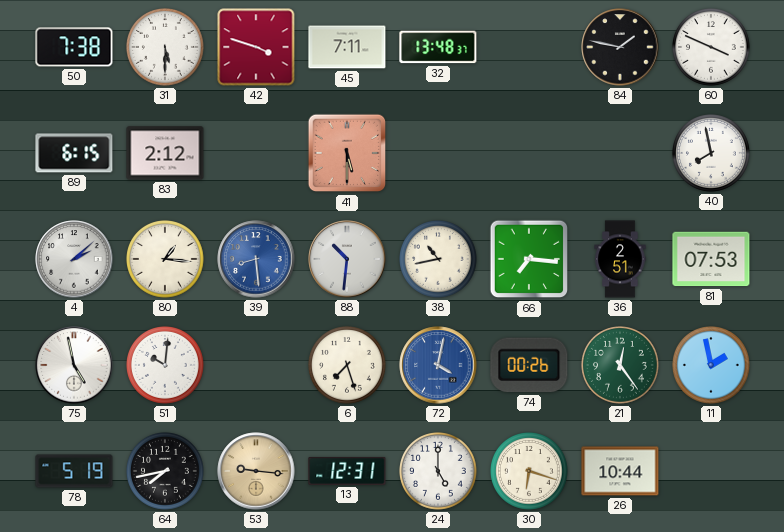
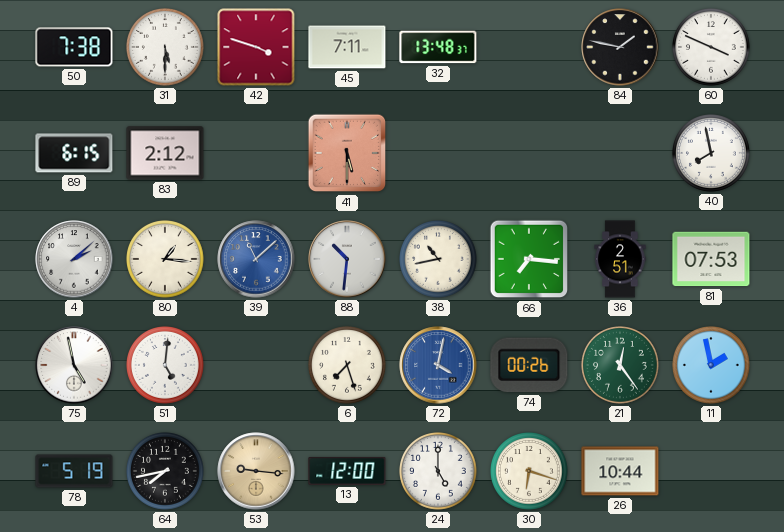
39: 8:29 -> 11:08
51: 10:01 -> 5:01
13: 12:31 -> 12:00
